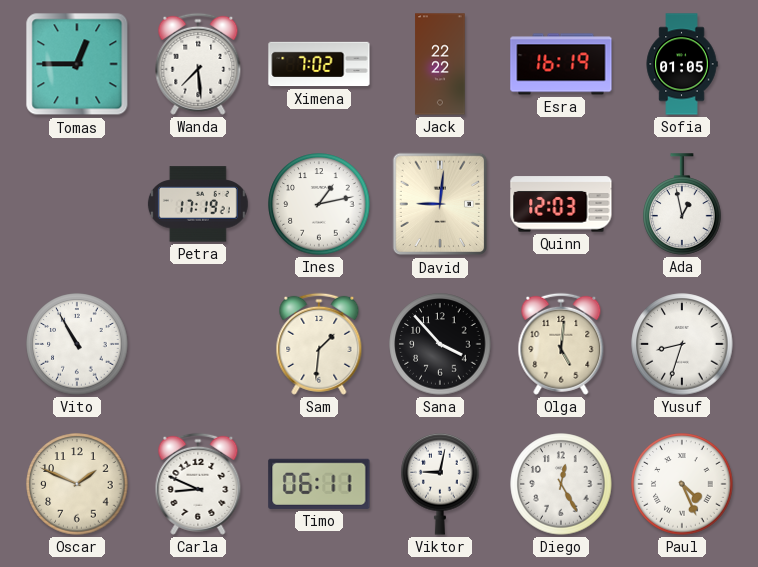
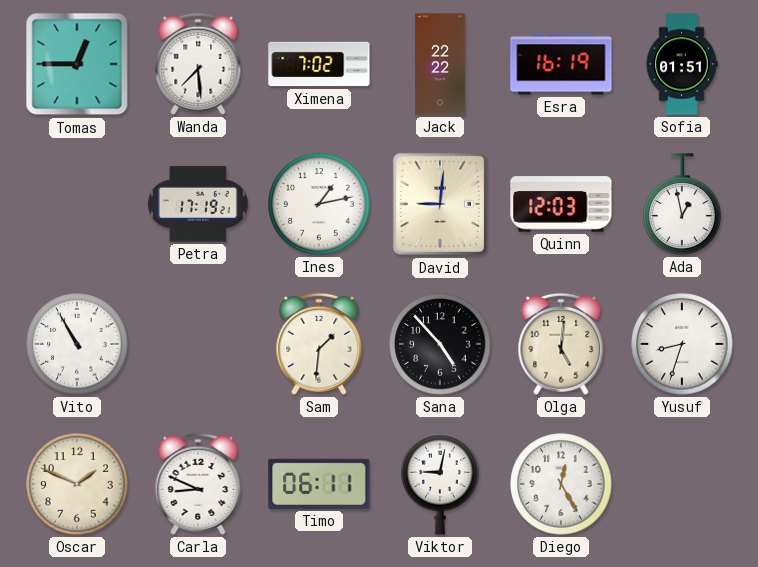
Sofia: 01:05 -> 01:51
Sana: 3:53 -> 4:53
Paul: 4:26 -> none
